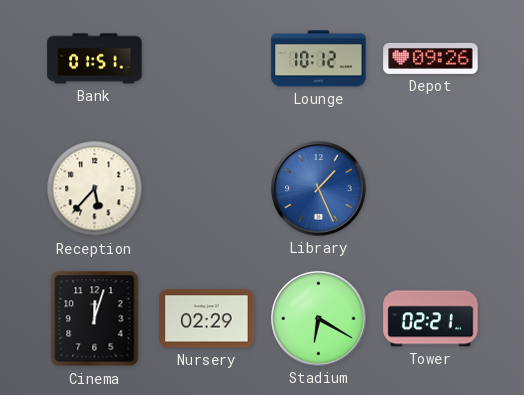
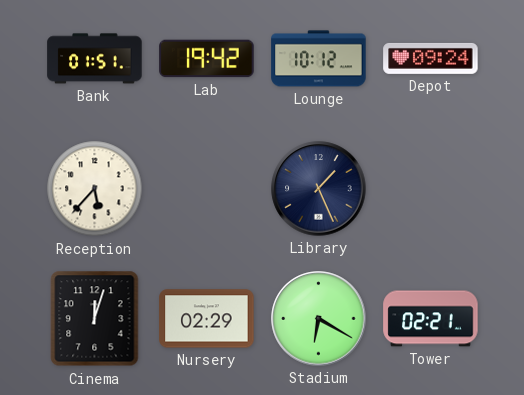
Lab: none -> 19:42
Depot: 09:26 -> 09:24
Library dial: blue -> navy
